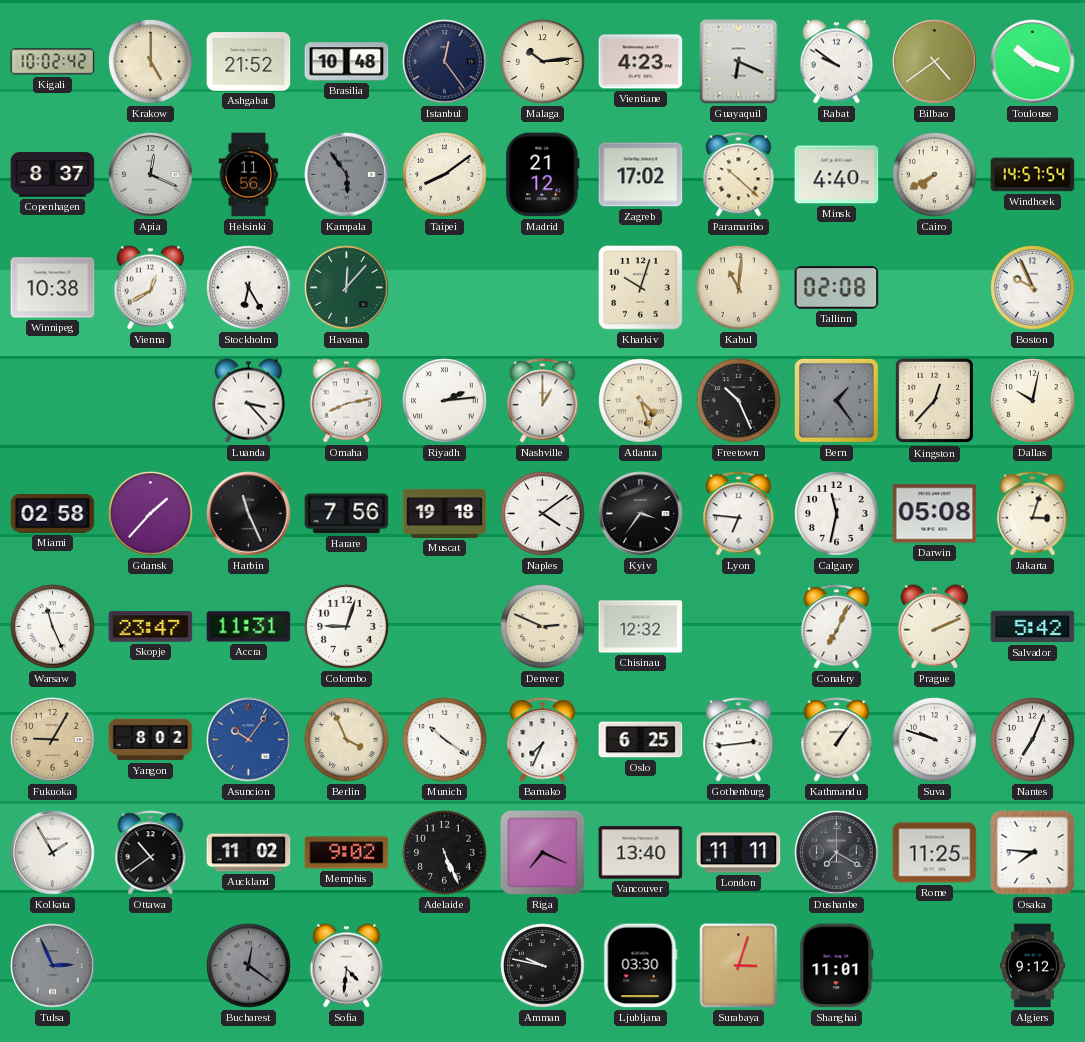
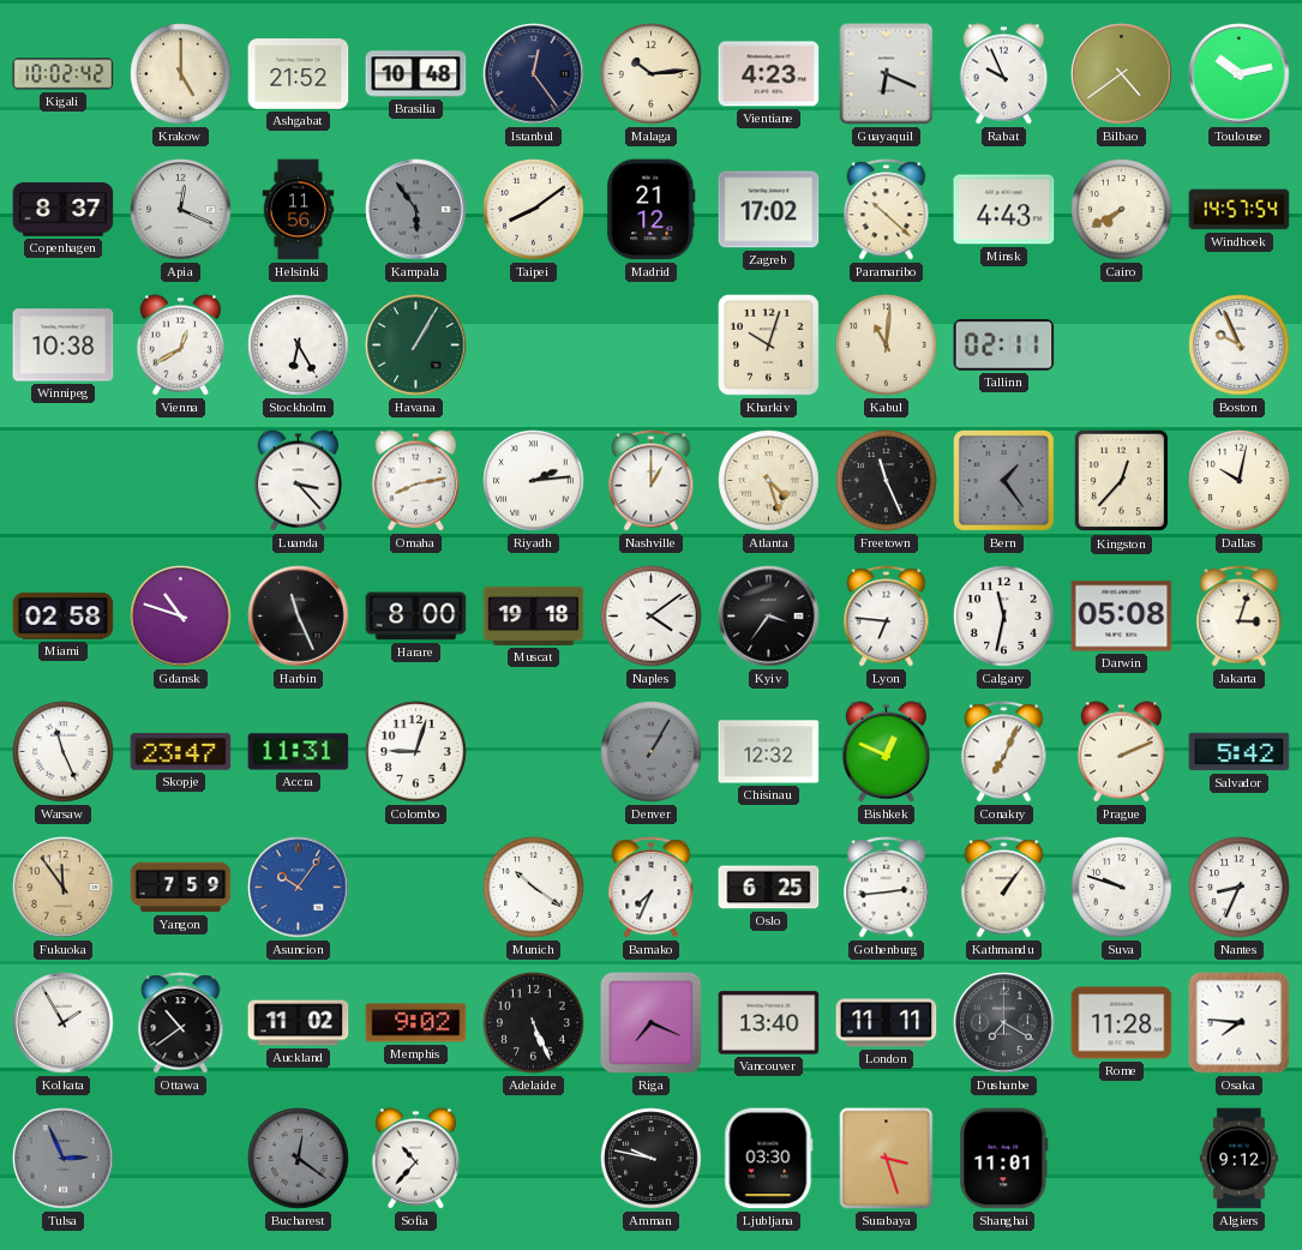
Rabat: 9:51 -> 9:56
Toulouse: 10:18 -> 10:13
Minsk: 4:40 -> 4:43
Havana: 12:07 -> 1:05
Tallinn: 02:08 -> 02:11
Freetown: 10:26 -> 11:26
Gdansk: 1:37 -> 10:48
Harare: 7:56 -> 8:00
Denver: 2:49 -> 1:05
Denver dial: cream -> grey
Bishkek: none -> 12:49
Fukuoka: 9:05 -> 11:54
Yangon: 8:02 -> 7:59
Berlin: 3:56 -> none
Nantes: 7:04 -> 8:34
Rome: 11:25 -> 11:28
Sofia: 4:31 -> 10:37
Surabaya: 3:03 -> 3:27
